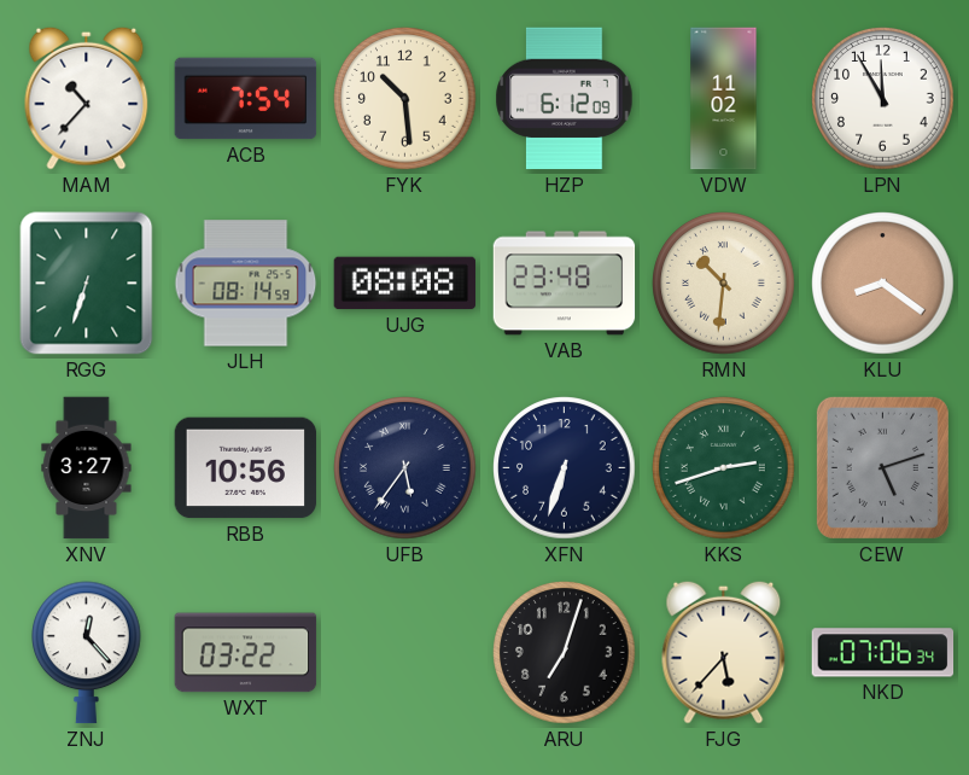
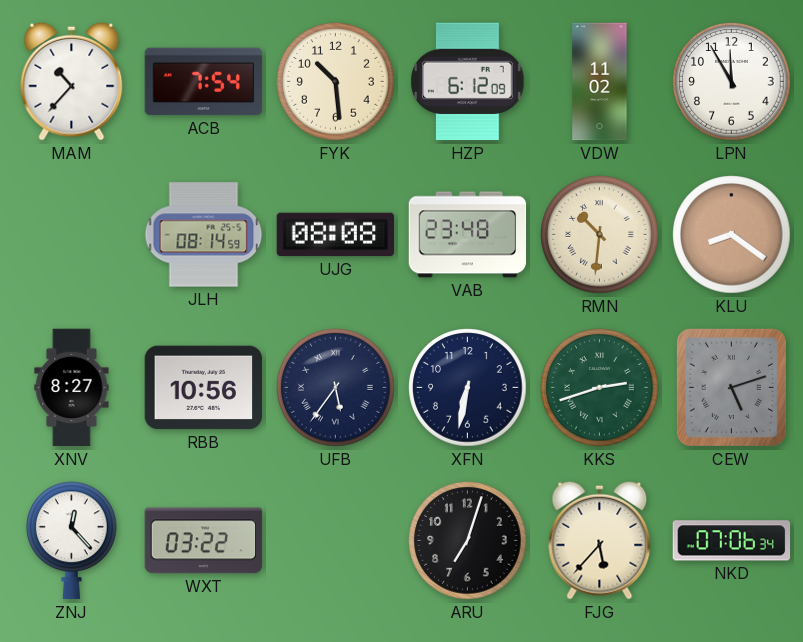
RGG: 6:33 -> none
XNV: 3:27 -> 8:27
XFN: 6:33 -> 6:32
